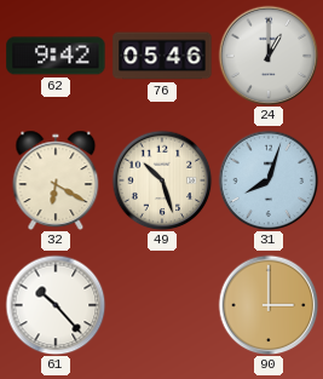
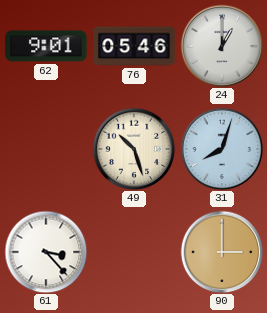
62: 9:42 -> 9:01
32: 6:20 -> none
61: 10:23 -> 3:23
